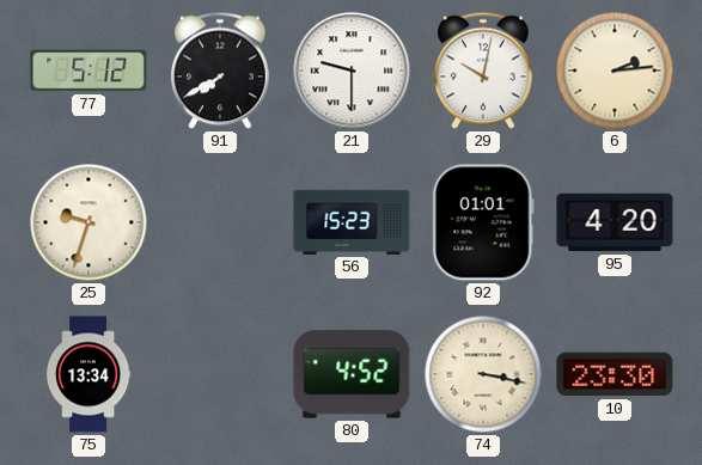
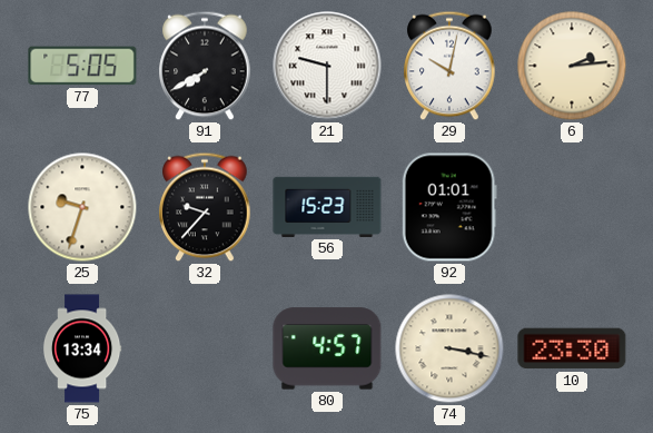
77: 5:12 -> 5:05
32: none -> 9:37
95: 4:20 -> none
80: 4:52 -> 4:57
